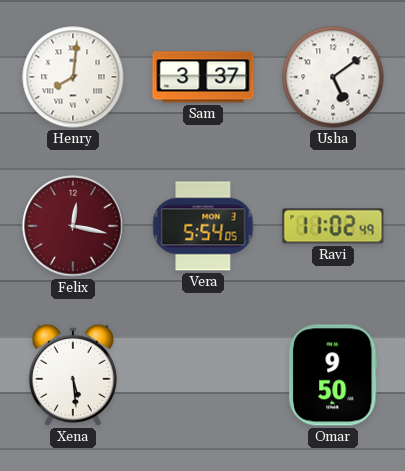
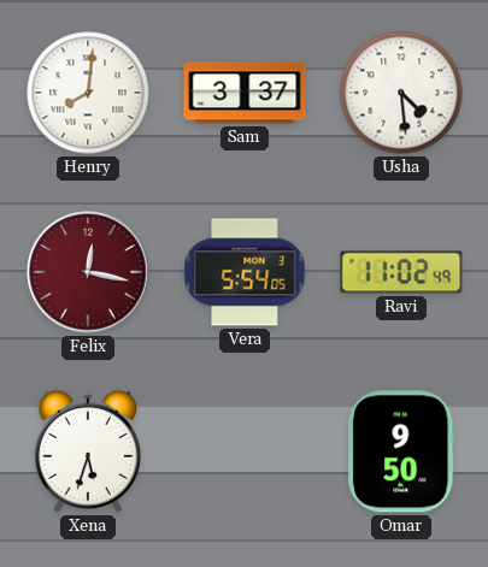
Usha: 5:09 -> 4:29
Xena: 5:29 -> 5:33
